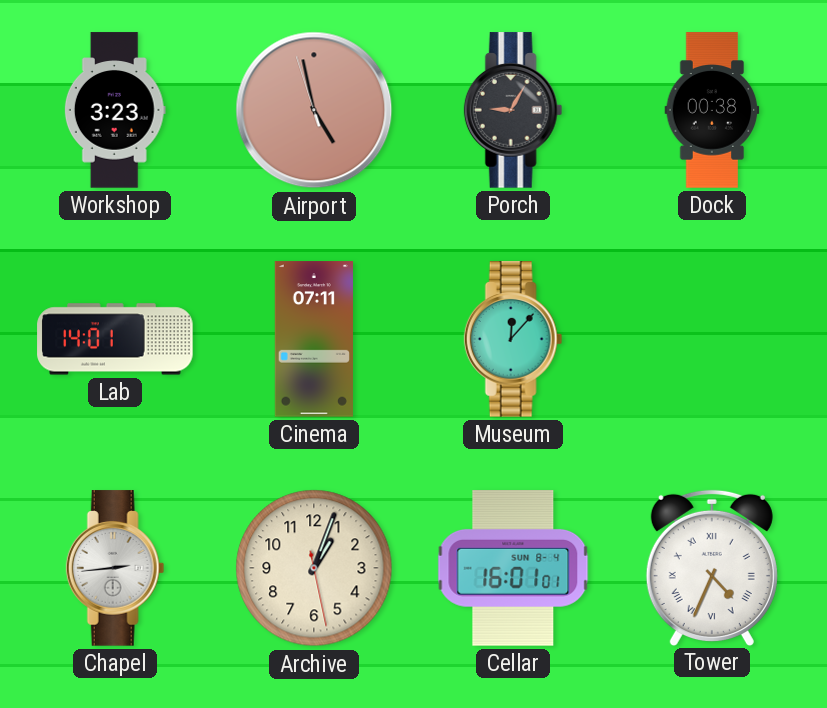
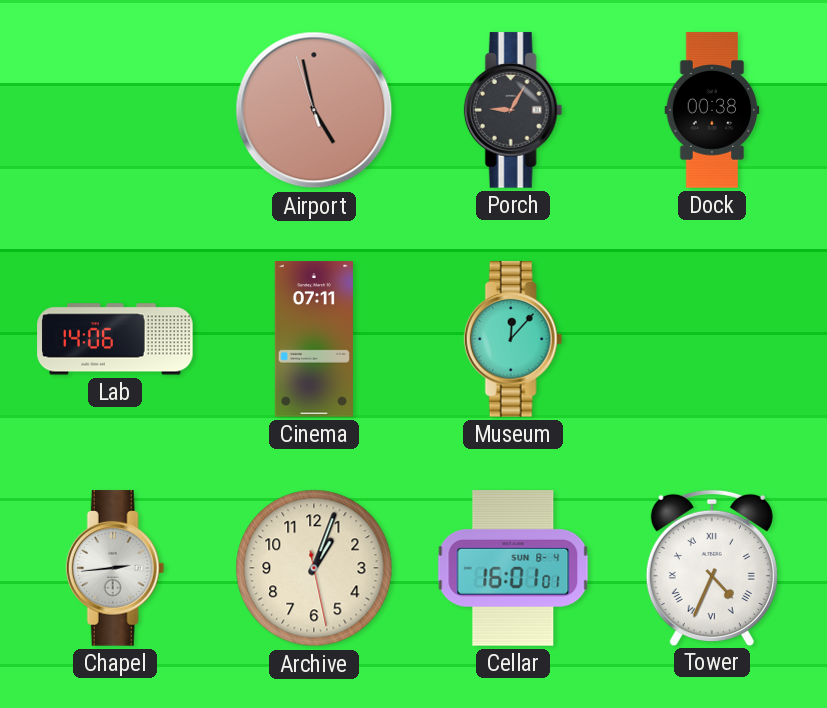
Workshop: 3:23 -> none
Lab: 14:01 -> 14:06
